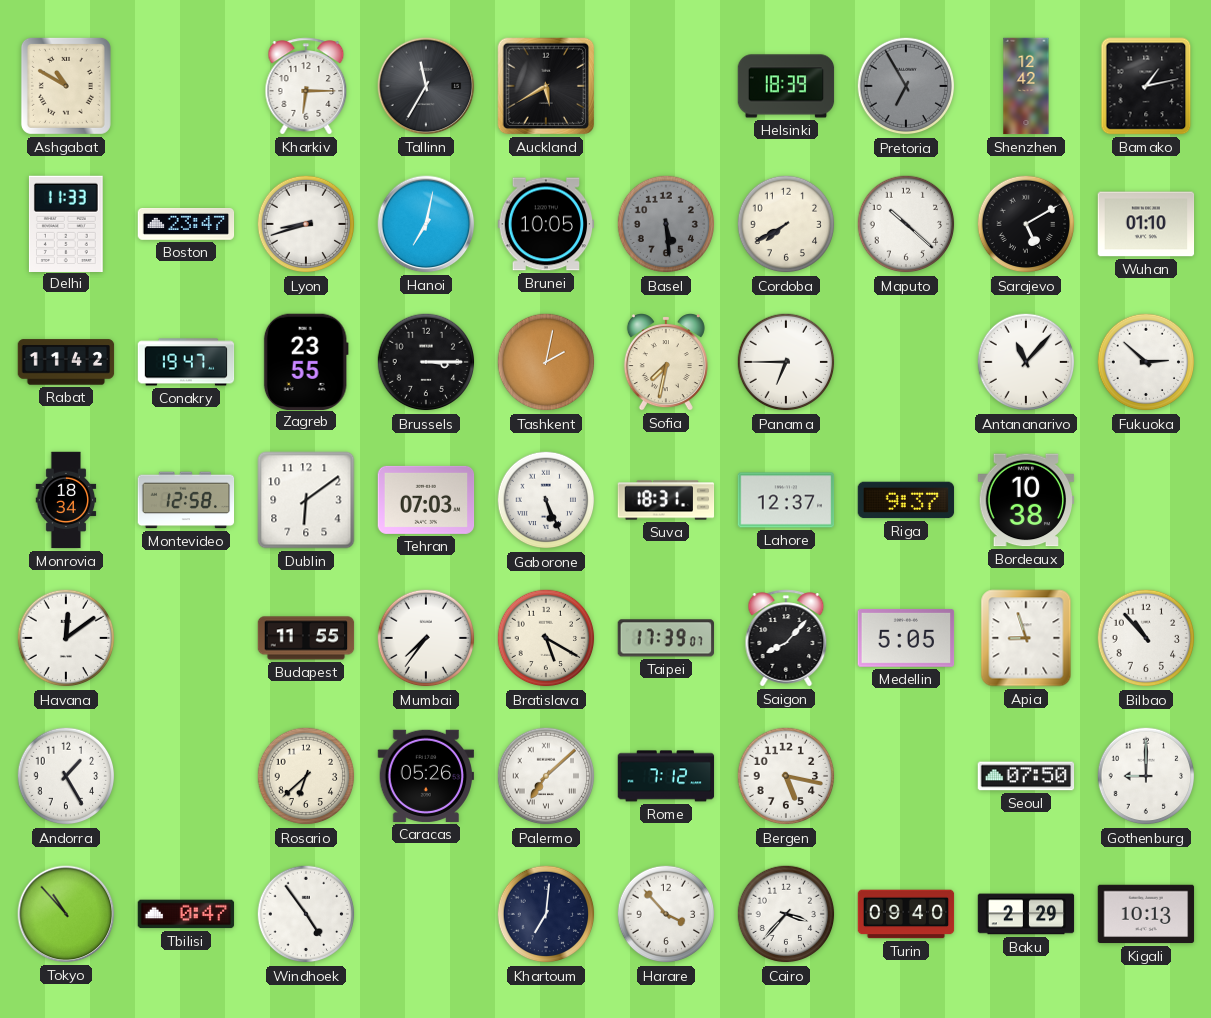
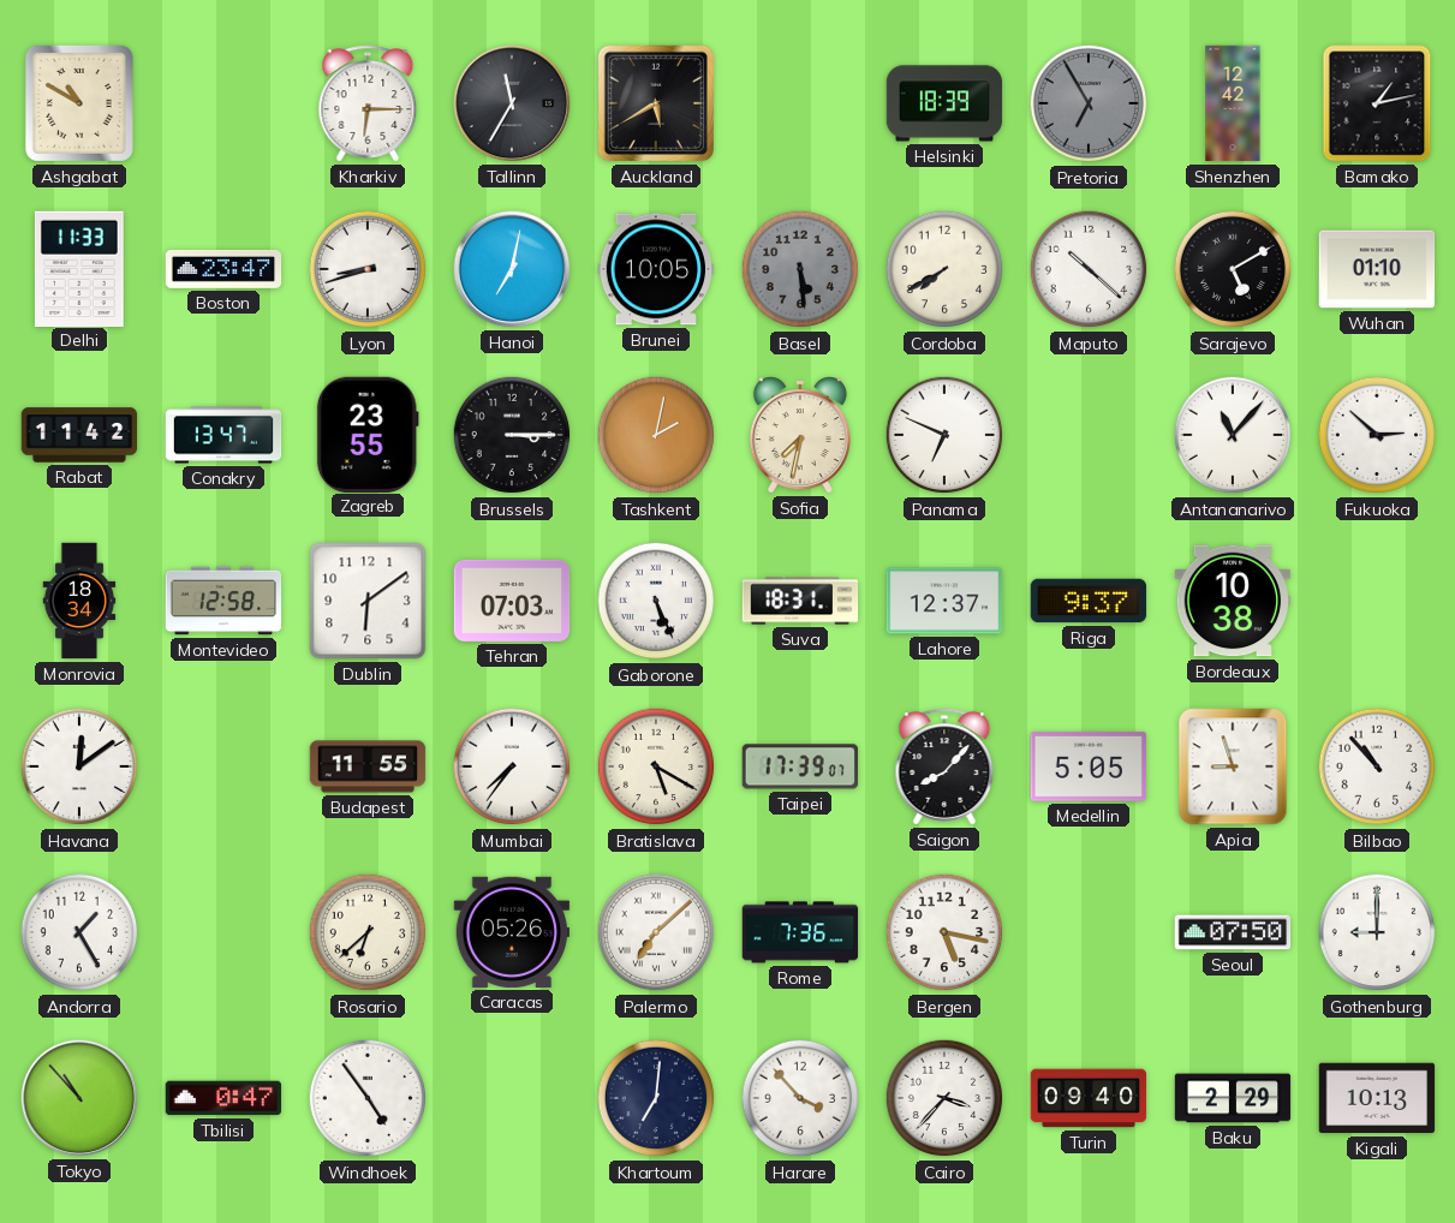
Conakry: 19:47 -> 13:47
Panama: 6:45 -> 6:49
Rome: 7:12 -> 7:36
